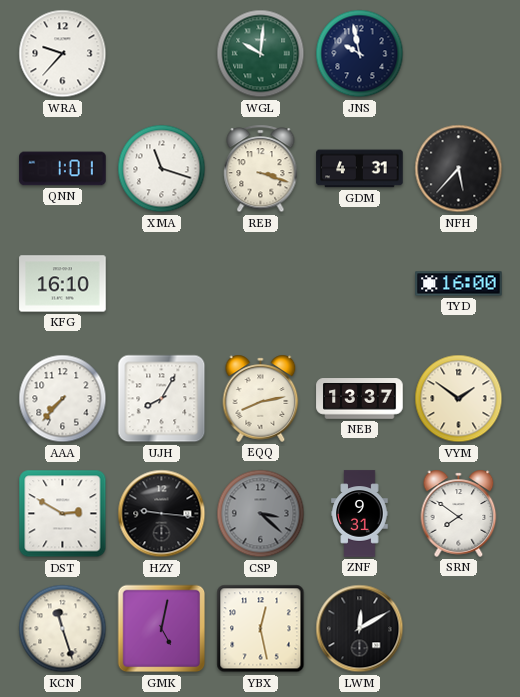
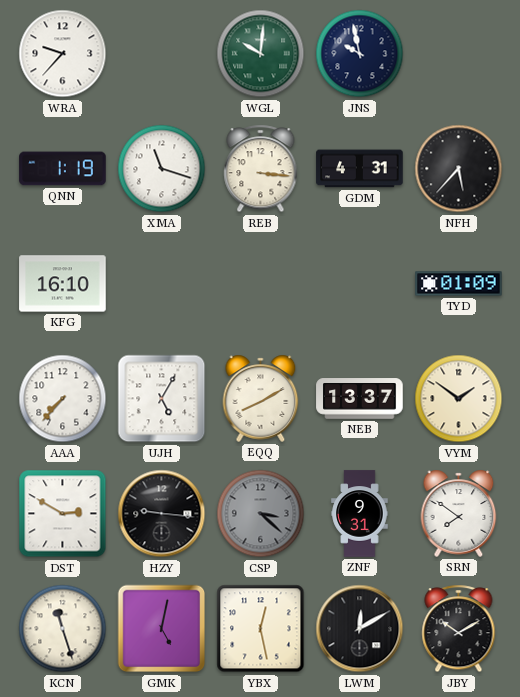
QNN: 1:01 -> 1:19
REB: 3:18 -> 3:16
TYD: 16:00 -> 01:09
UJH: 8:05 -> 5:05
EQQ: 8:13 -> 8:10
JBY: none -> 10:10
